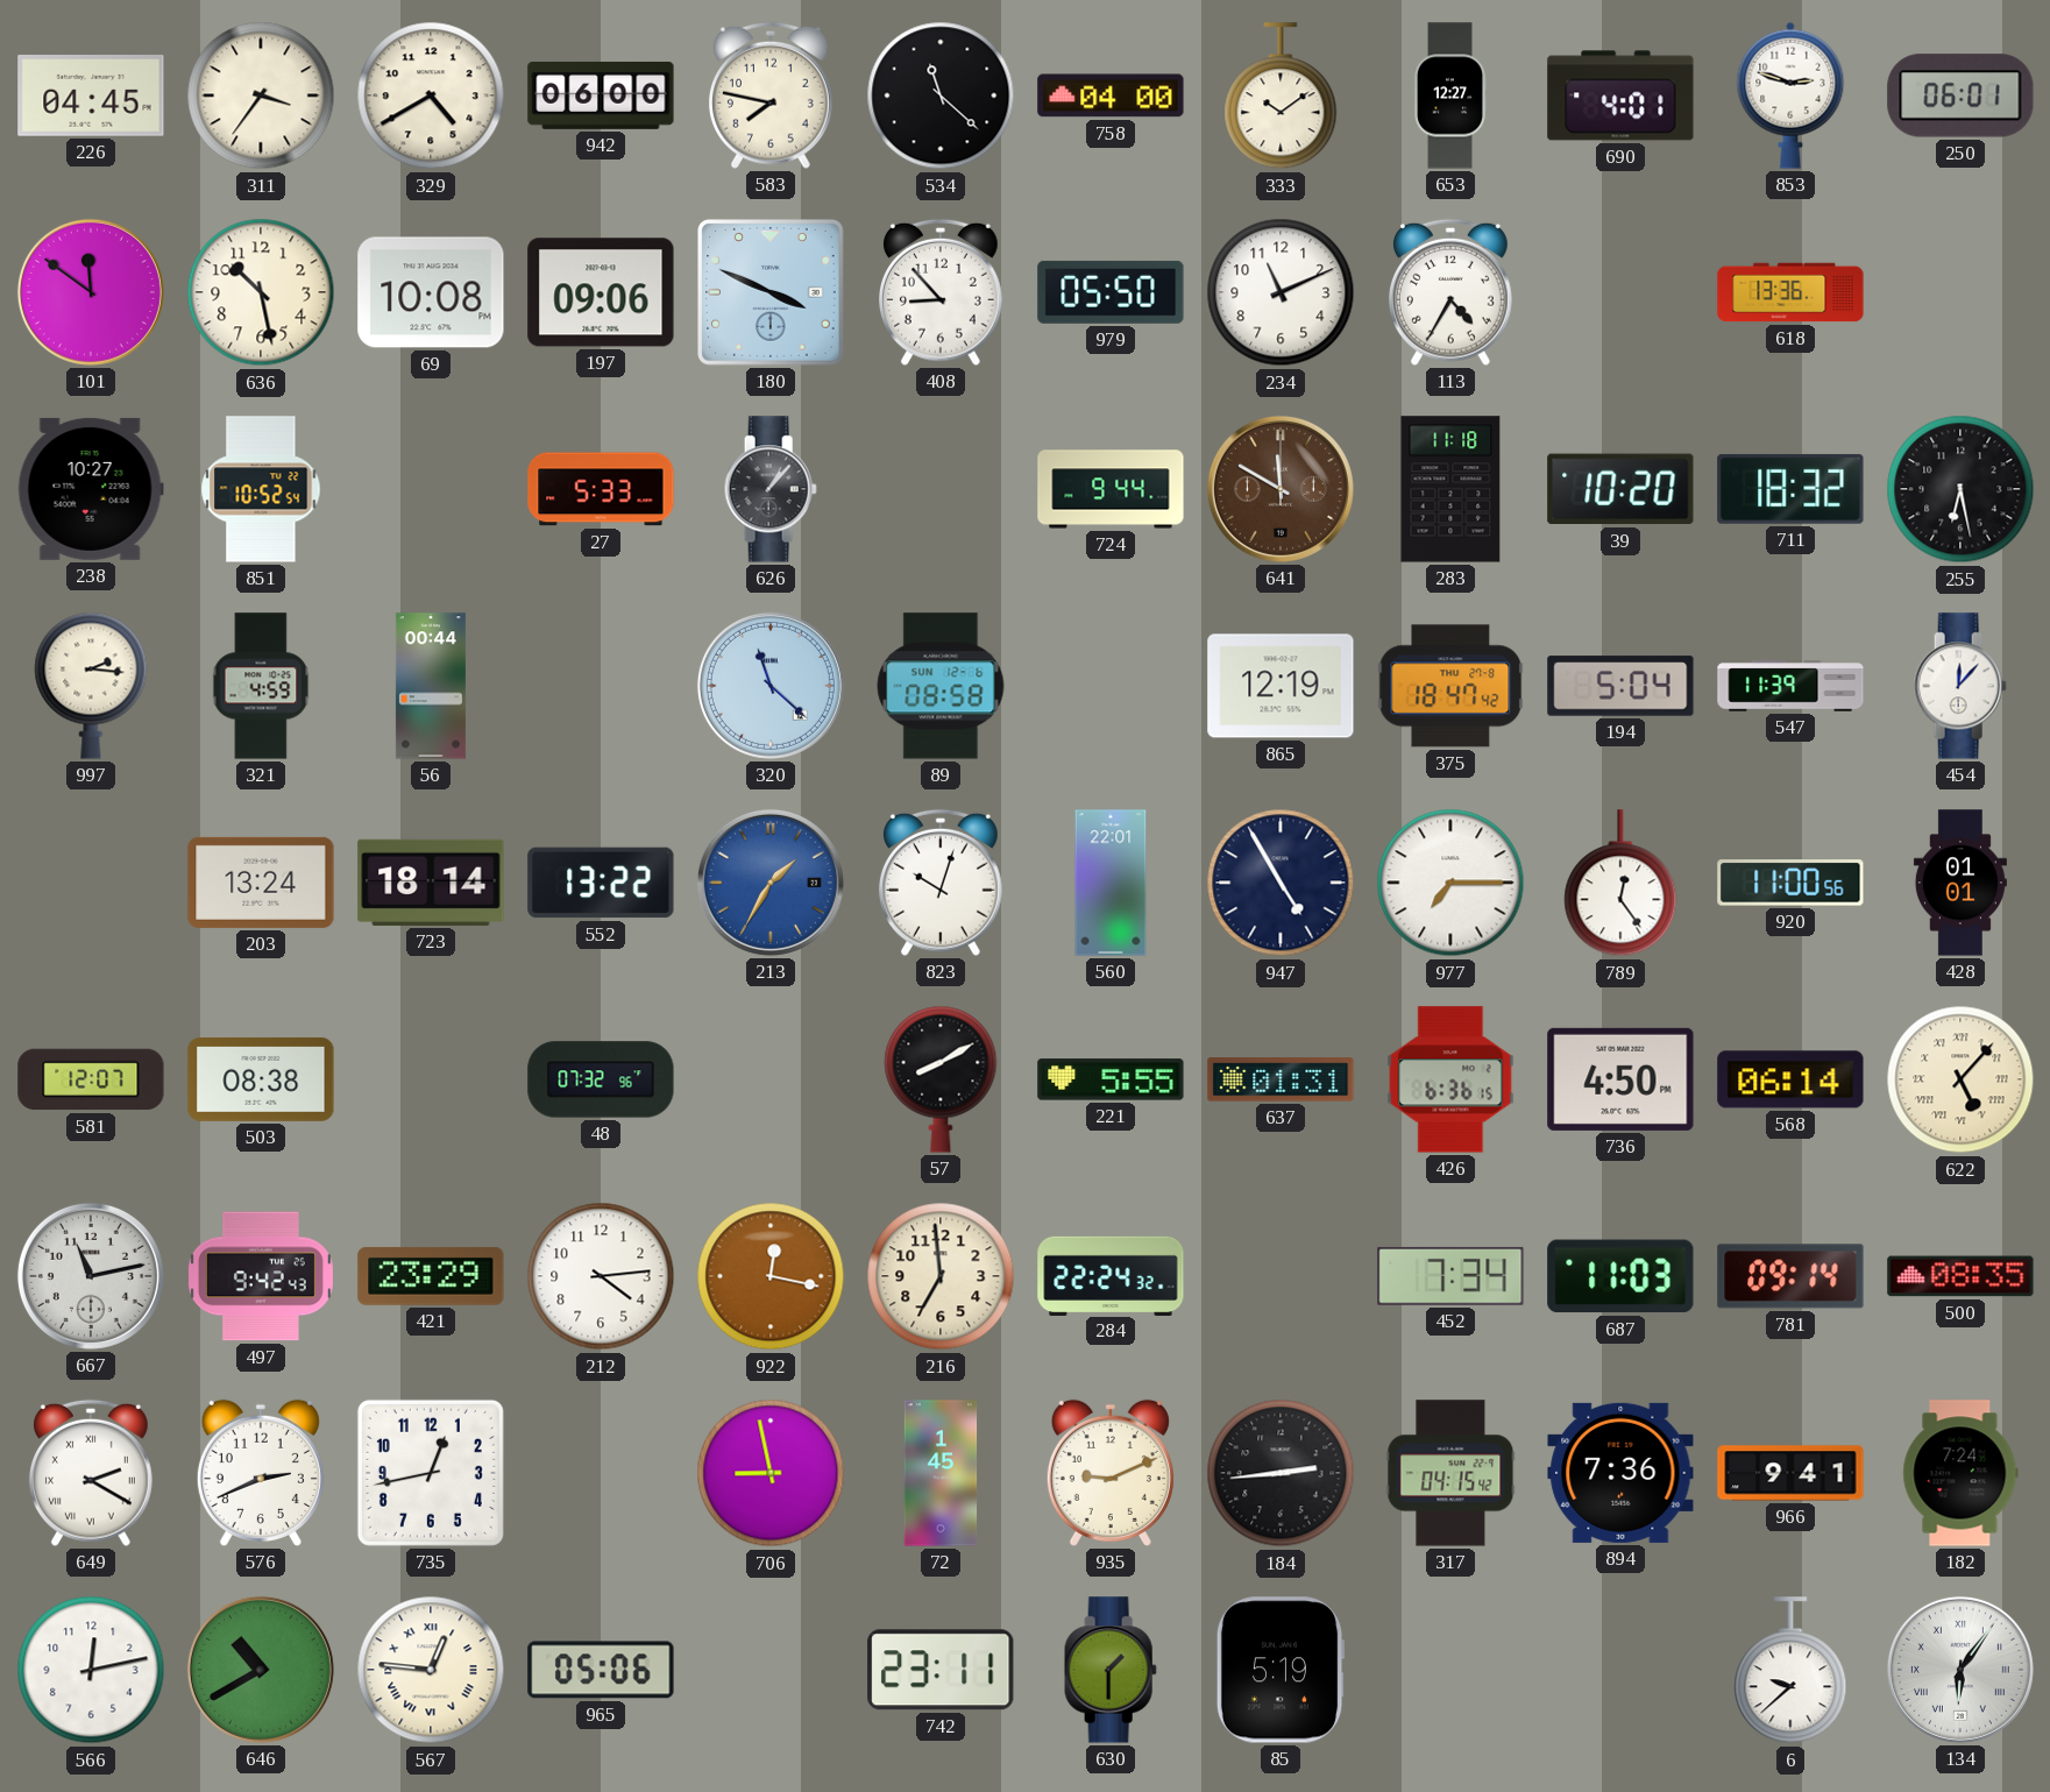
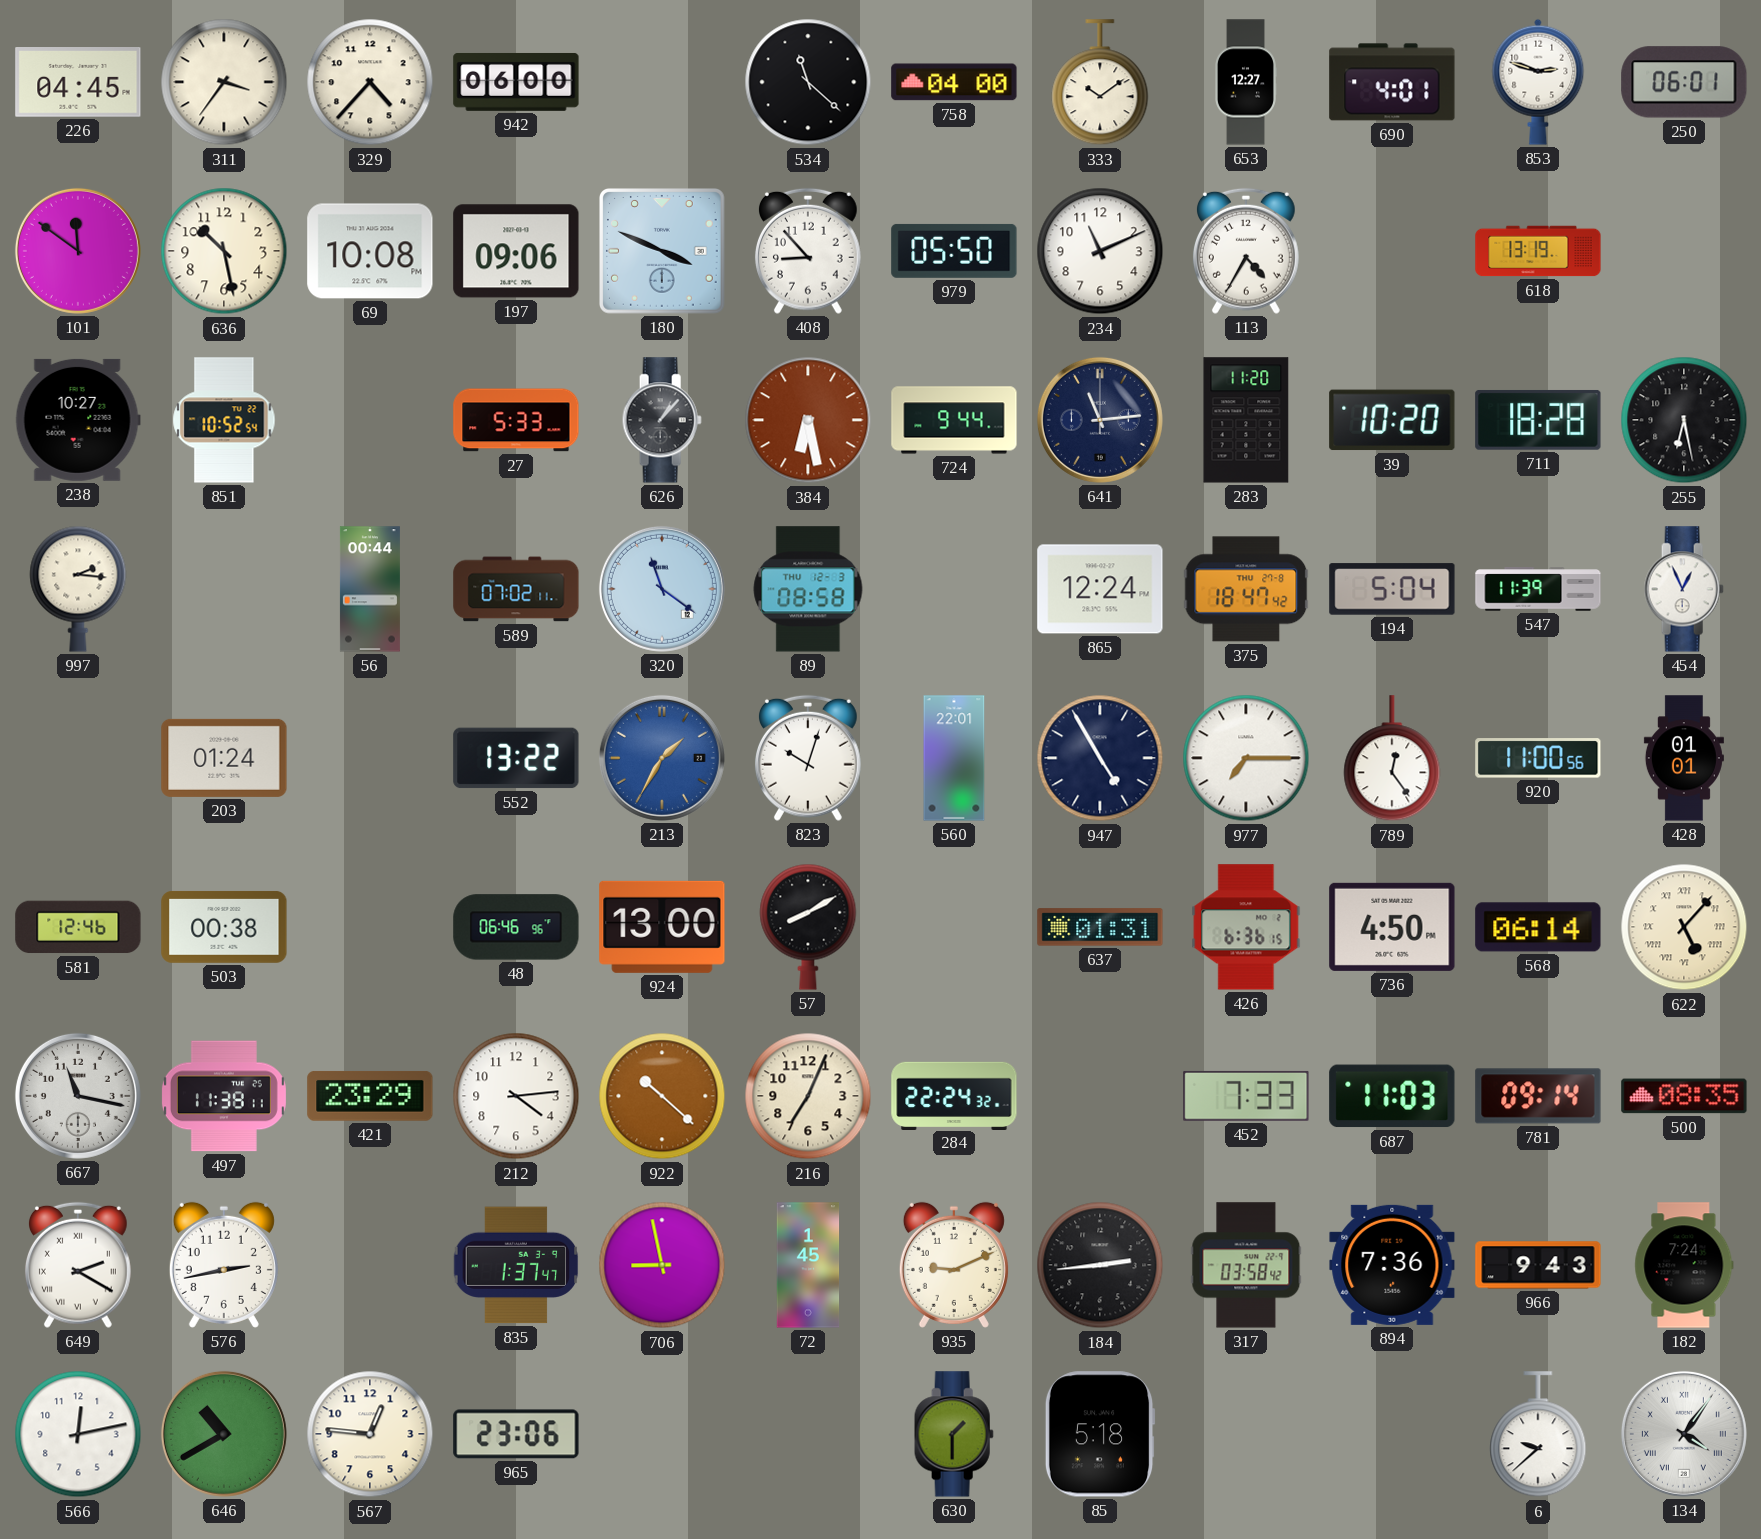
329: 4:40 -> 4:37
583: 7:47 -> none
618: 13:36 -> 13:19
384: none -> 6:28
641: 11:50 -> 11:14
641 dial: brown -> navy
283: 11:18 -> 11:20
711: 18:32 -> 18:28
321: 4:59 -> none
589: none -> 07:02
320: 11:22 -> 11:21
89 date: SUN 12-6 -> THU 12-3
865: 12:19 -> 12:24
454: 12:07 -> 12:56
203: 13:24 -> 01:24
723: 18:14 -> none
581: 12:07 -> 12:46
503: 08:38 -> 00:38
48: 07:32 -> 06:46
924: none -> 13:00
221: 5:55 -> none
667: 11:13 -> 11:17
497: 9:42 -> 11:38
922: 12:17 -> 10:22
216: 6:59 -> 7:04
452: 7:34 -> 7:33
576: 2:41 -> 2:43
735: 12:43 -> none
835: none -> 1:37
317: 04:15 -> 03:58
966: 9:41 -> 9:43
567 numerals: Roman -> Arabic
965: 05:06 -> 23:06
742: 23:11 -> none
85: 5:19 -> 5:18
134: 6:06 -> 4:06
